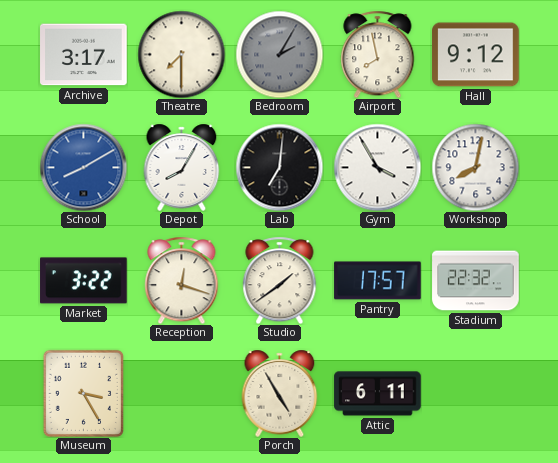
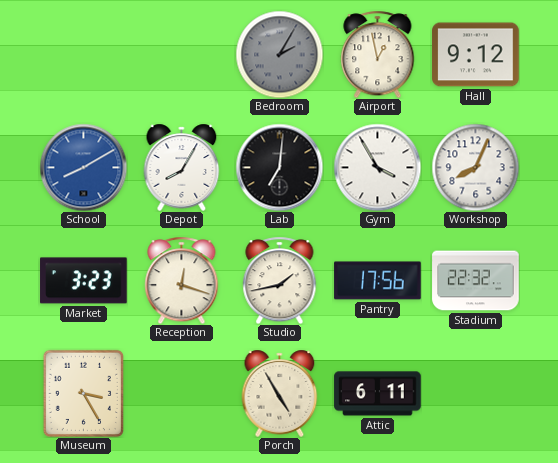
Archive: 3:17 -> none
Theatre: 7:30 -> none
Airport: 7:58 -> 12:58
Workshop: 8:02 -> 8:04
Market: 3:22 -> 3:23
Studio: 1:39 -> 1:43
Pantry: 17:57 -> 17:56
